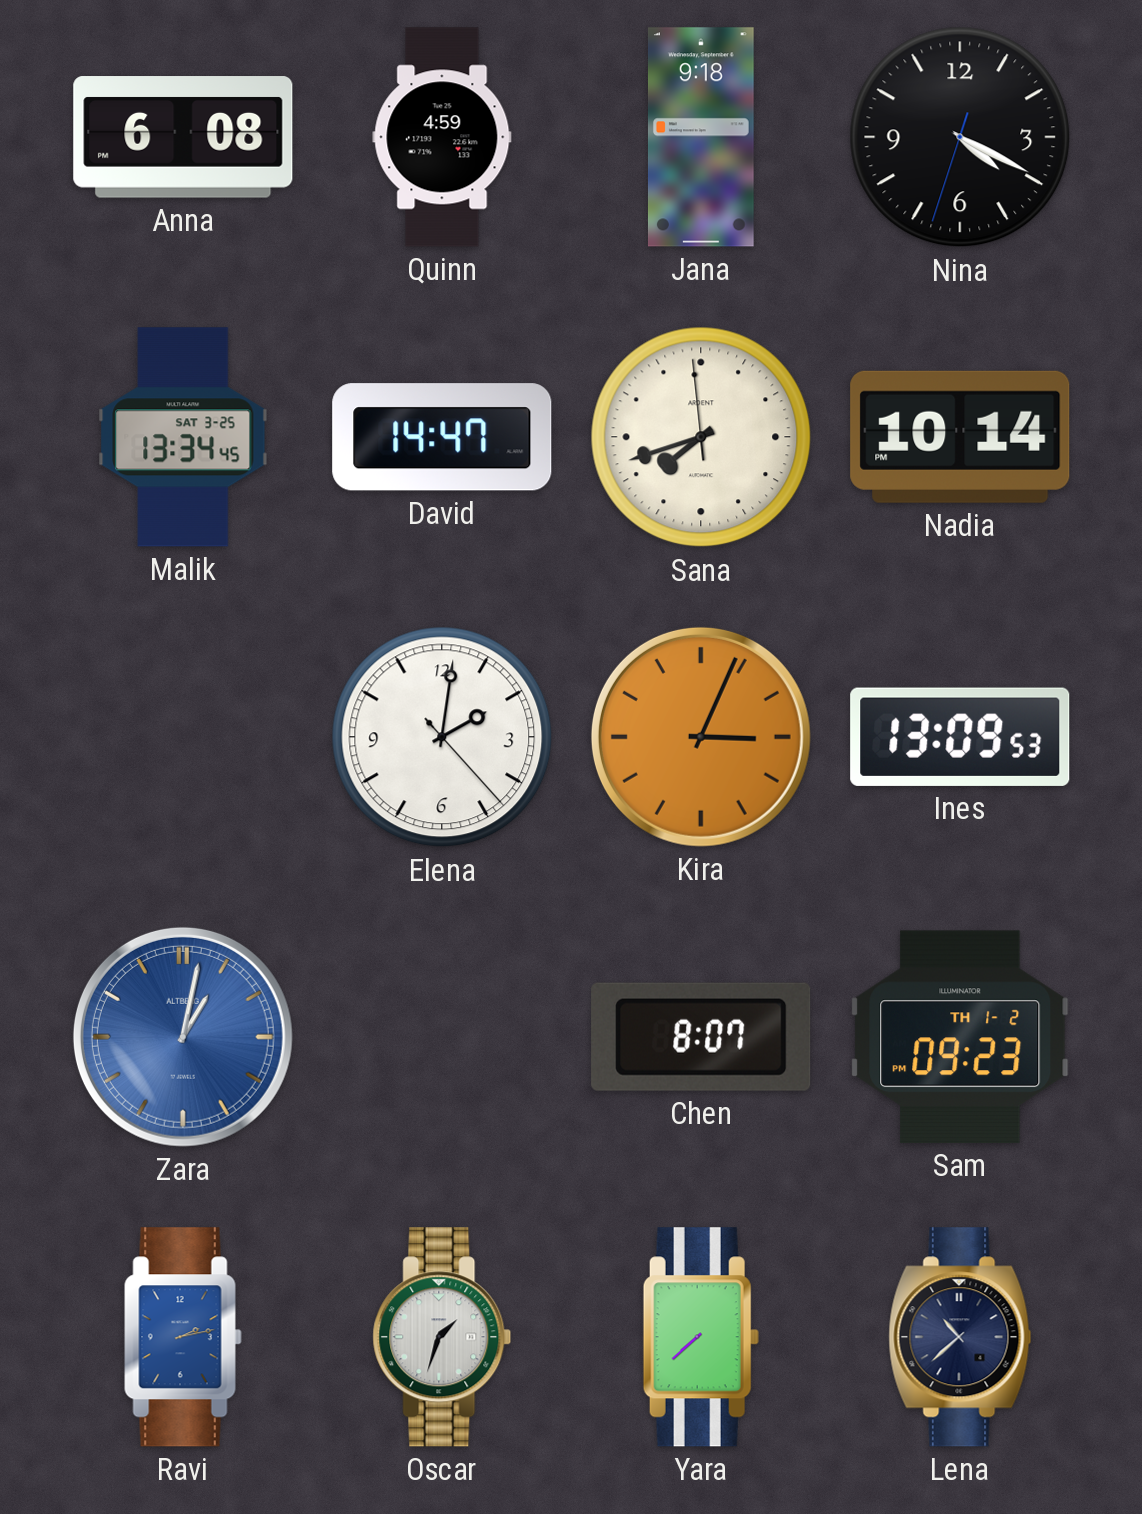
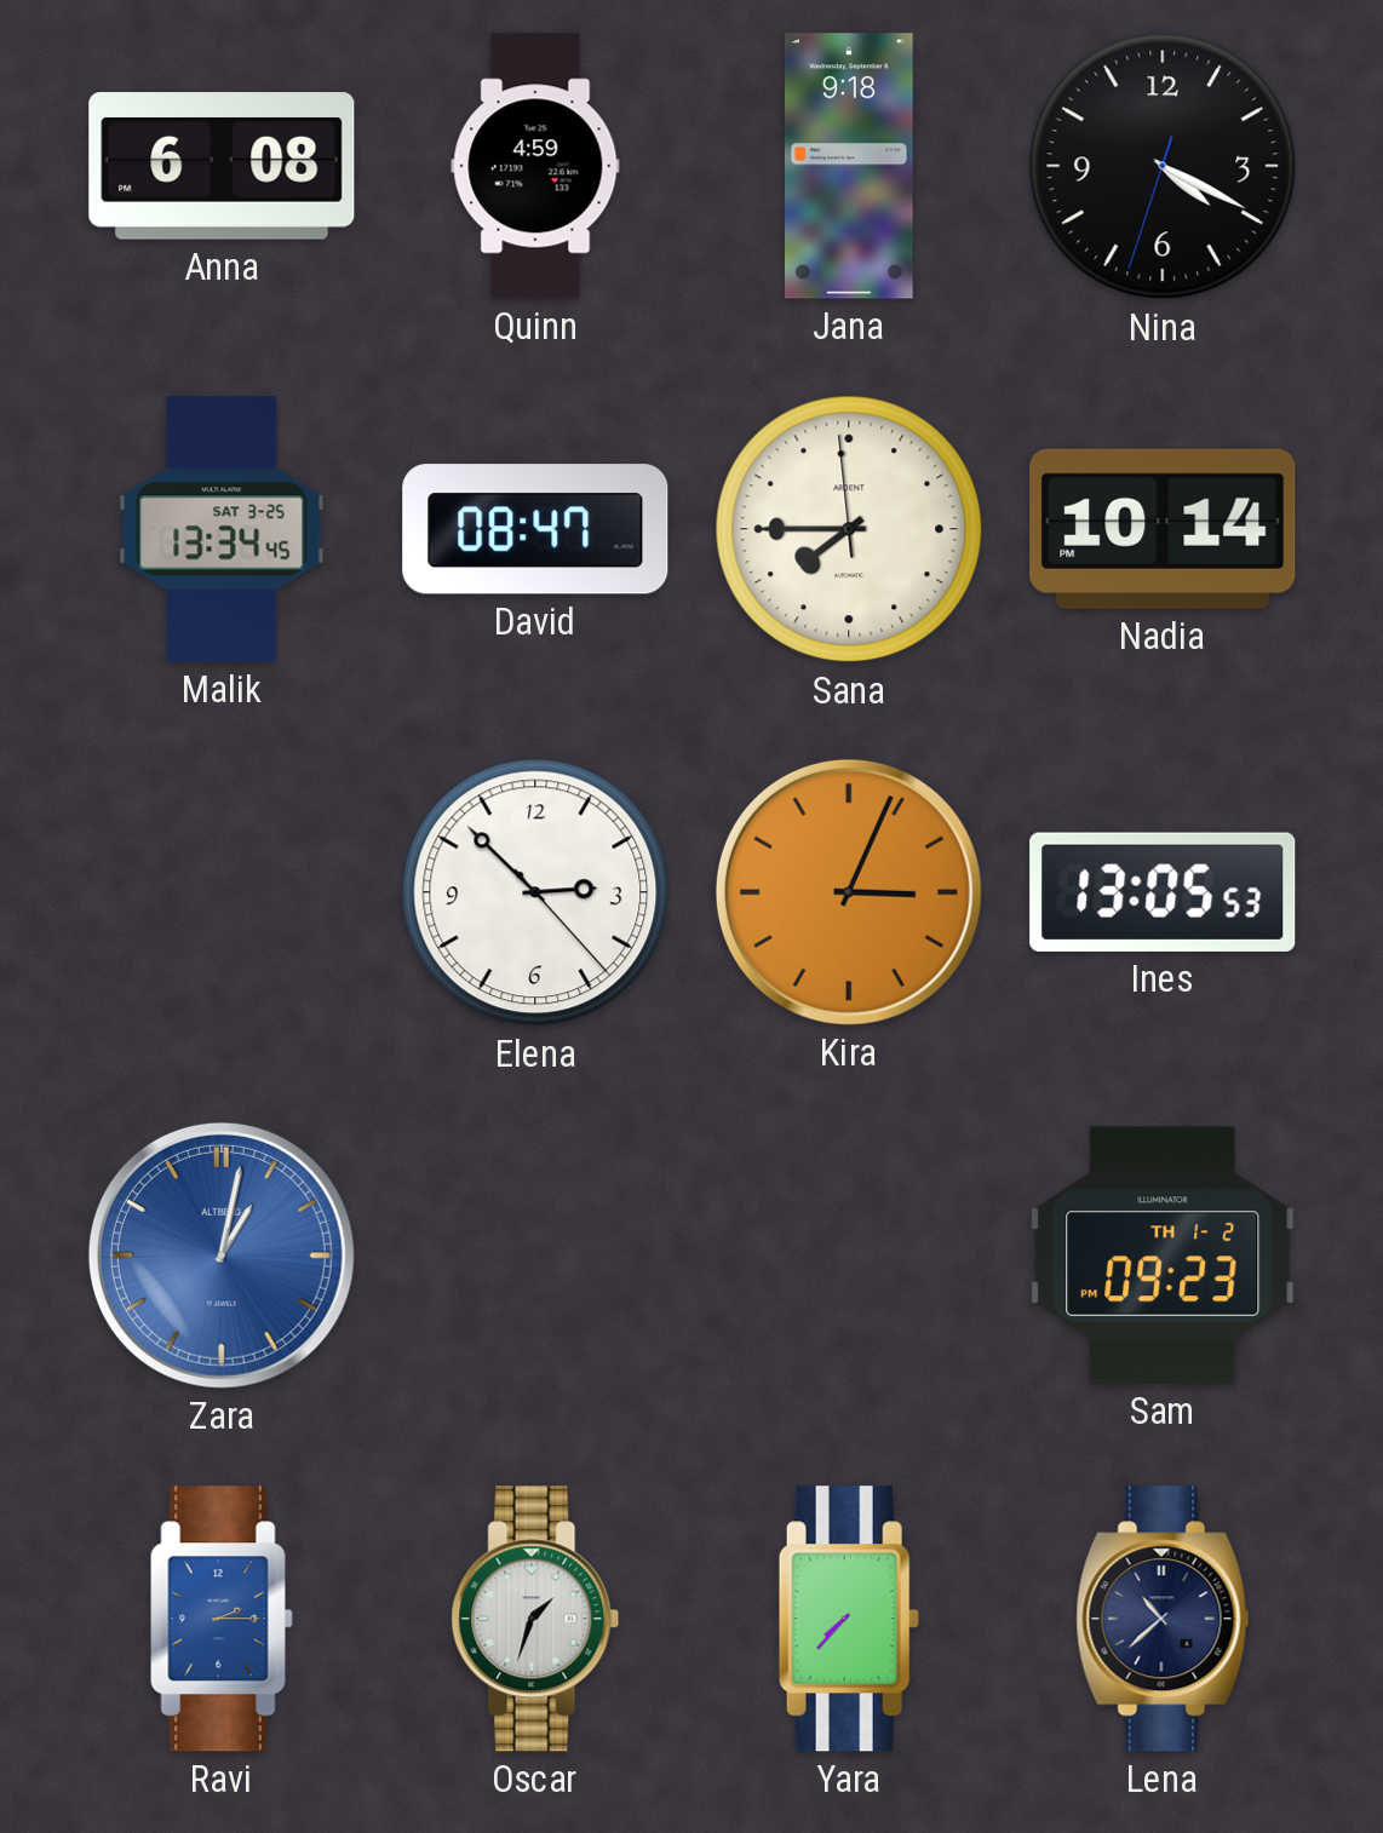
David: 14:47 -> 08:47
Sana: 7:41 -> 7:44
Elena: 2:01 -> 2:52
Ines: 13:09 -> 13:05
Chen: 8:07 -> none
Ravi: 2:13 -> 2:15
Yara: 7:38 -> 7:37
